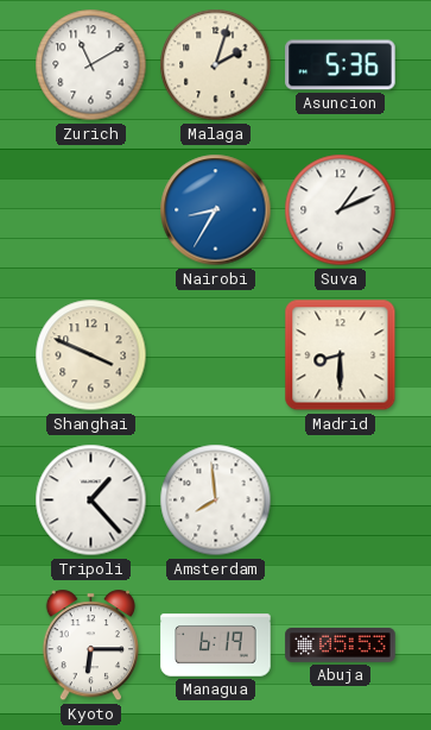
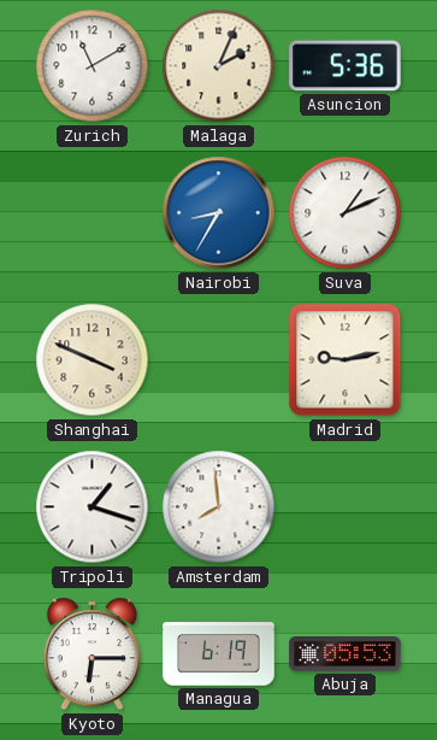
Malaga: 2:03 -> 2:04
Madrid: 8:30 -> 9:13
Tripoli: 1:23 -> 1:18
